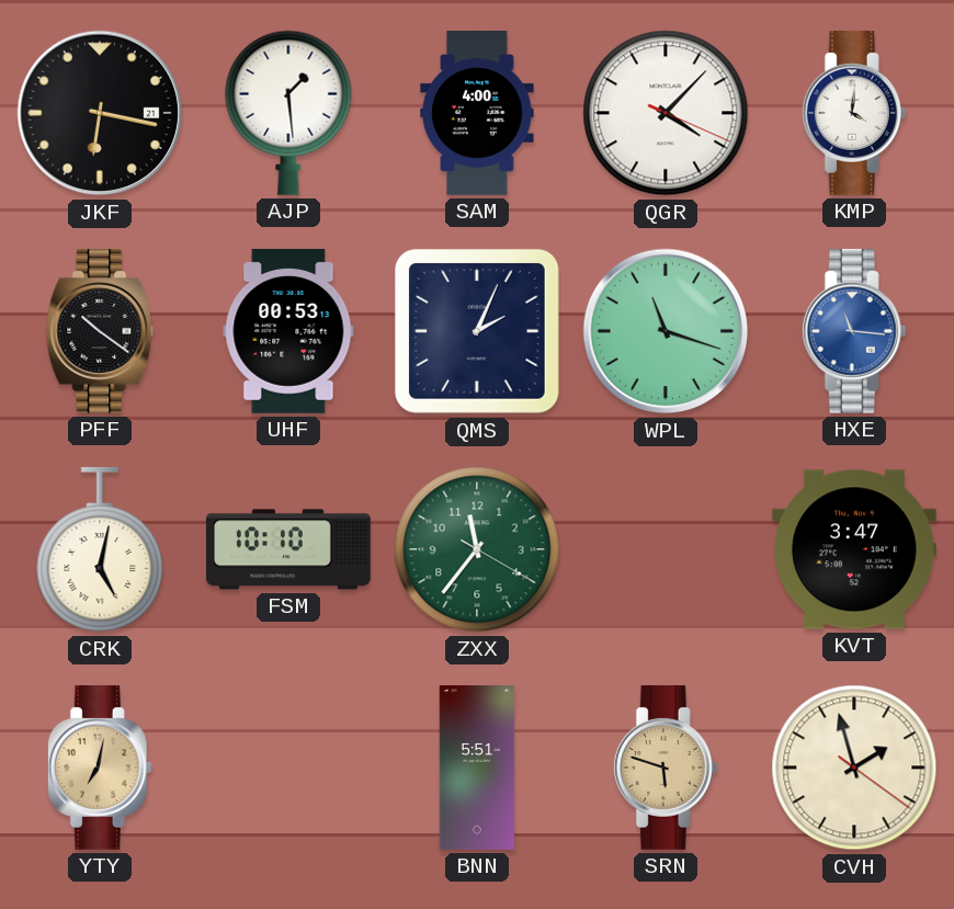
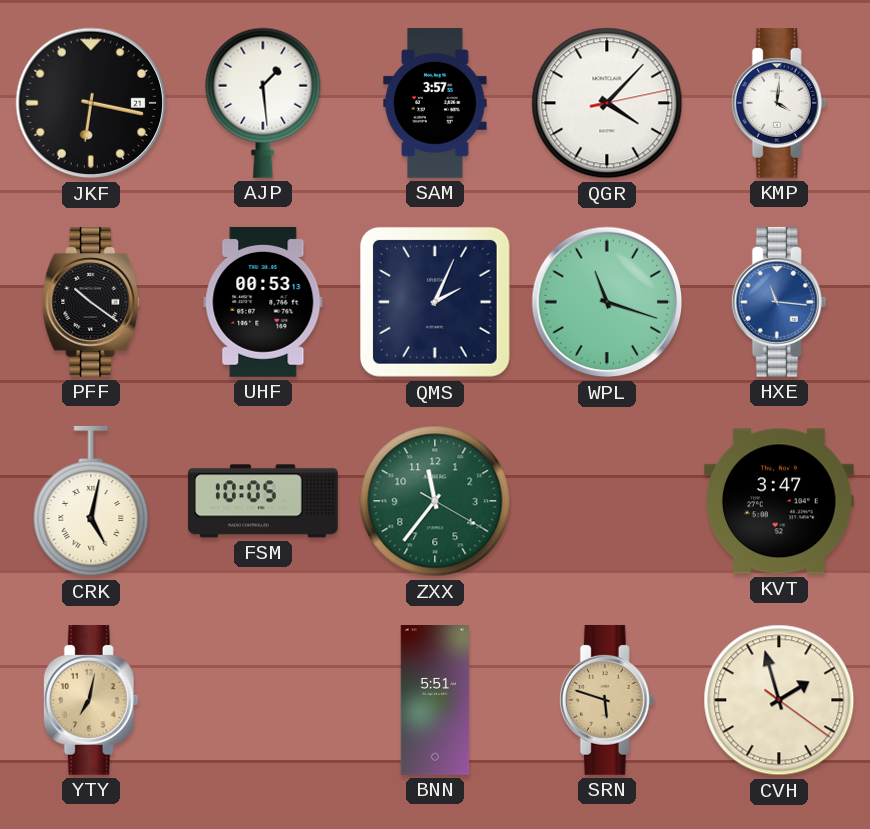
SAM: 4:00 -> 3:57
QGR: 4:07:19 -> 4:07:13
FSM: 10:10 -> 10:05
